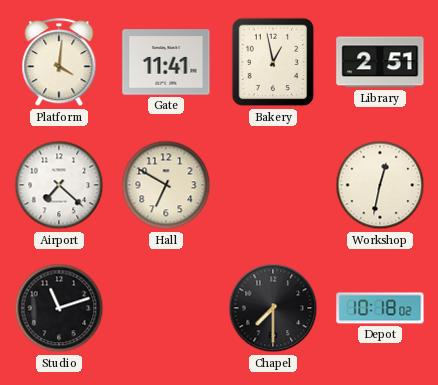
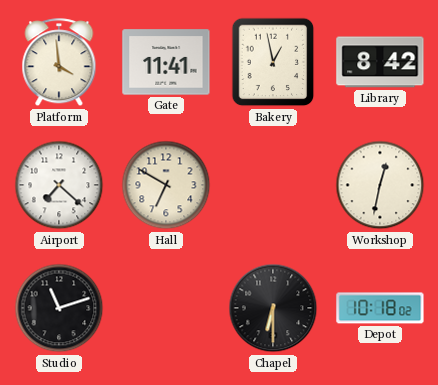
Platform: 4:01 -> 3:59
Library: 2:51 -> 8:42
Chapel: 7:30 -> 6:30
